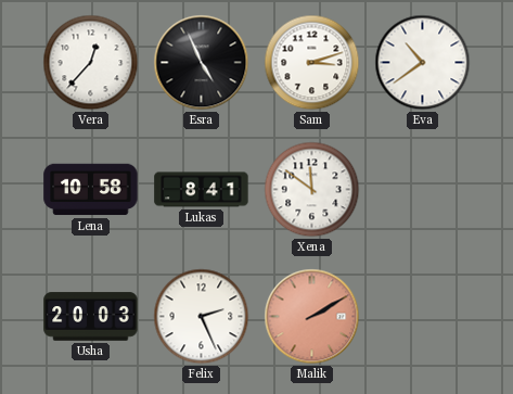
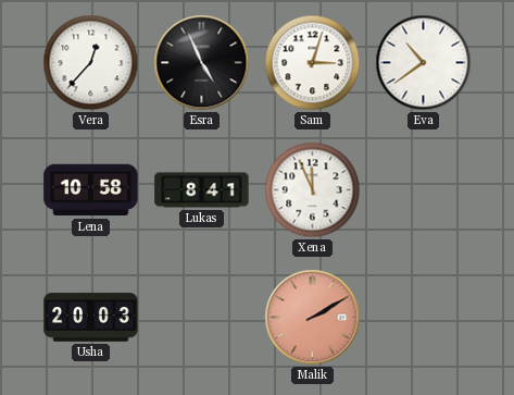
Sam: 3:12 -> 3:03
Xena: 11:51 -> 11:56
Felix: 2:26 -> none
